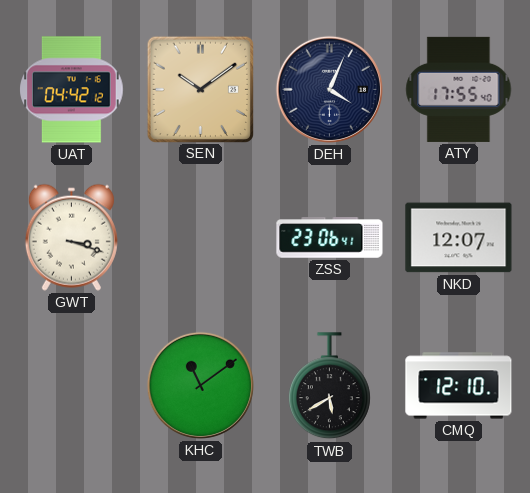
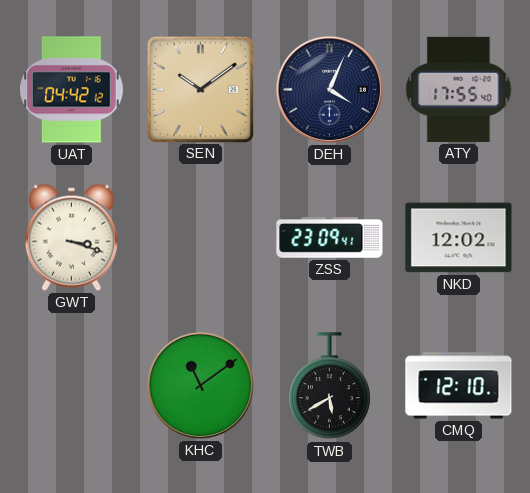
ZSS: 23:06 -> 23:09
NKD: 12:07 -> 12:02
